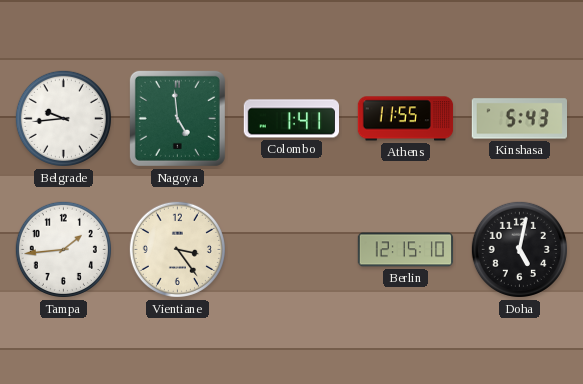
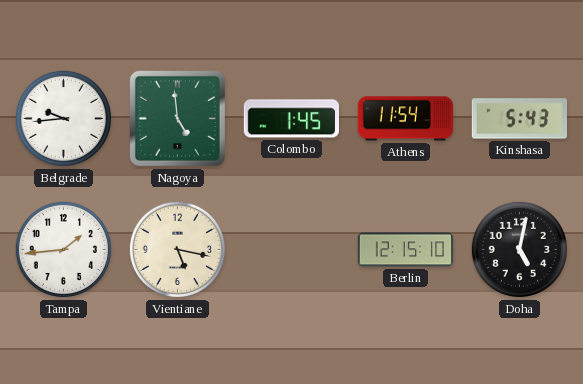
Colombo: 1:41 -> 1:45
Athens: 11:55 -> 11:54
Vientiane: 3:24 -> 5:17
